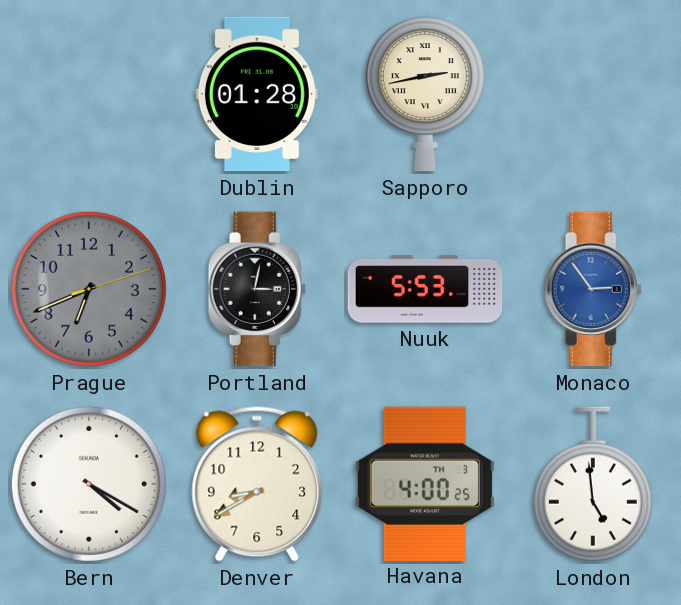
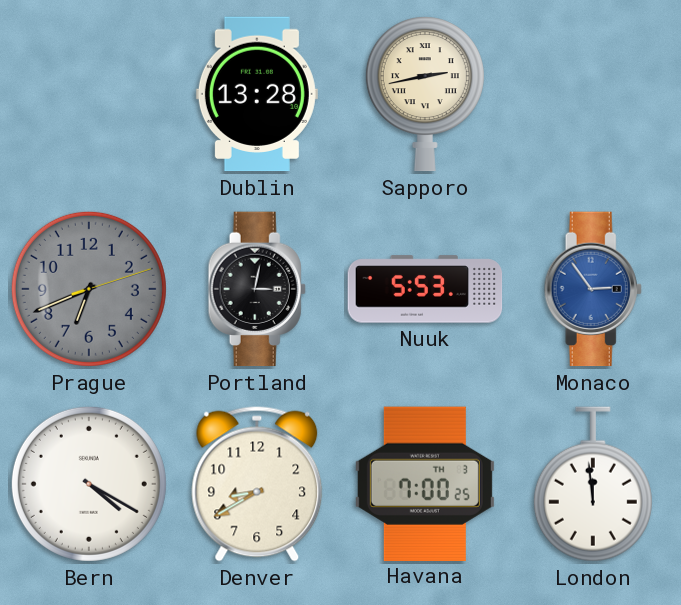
Dublin: 01:28 -> 13:28
Havana: 4:00 -> 7:00
London: 4:59 -> 11:59
